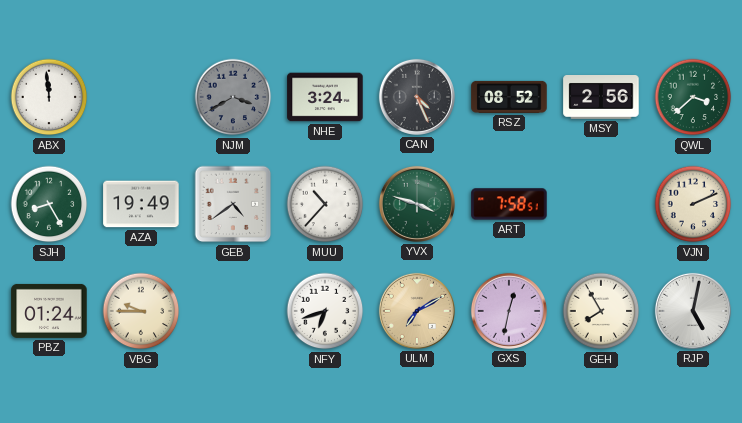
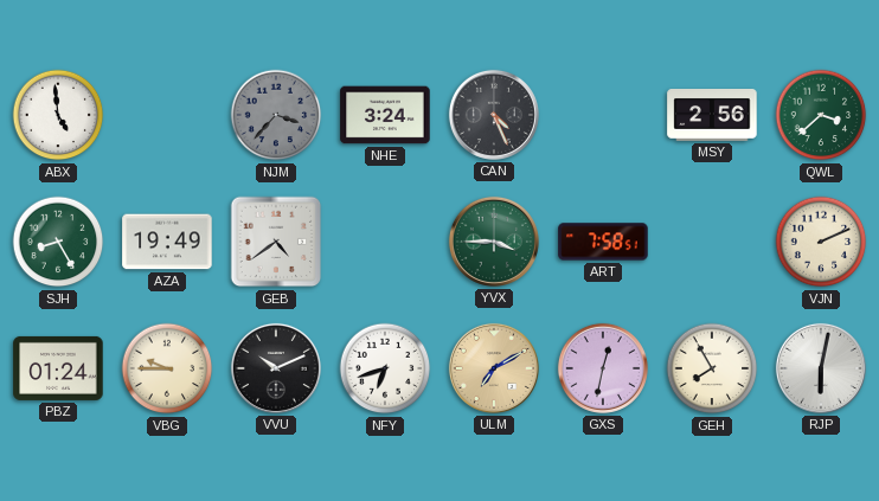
ABX: 11:59 -> 4:59
NJM: 3:40 -> 3:37
RSZ: 08:52 -> none
MUU: 10:37 -> none
YVX: 3:48 -> 3:45
VVU: none -> 10:11
RJP: 5:02 -> 6:02
